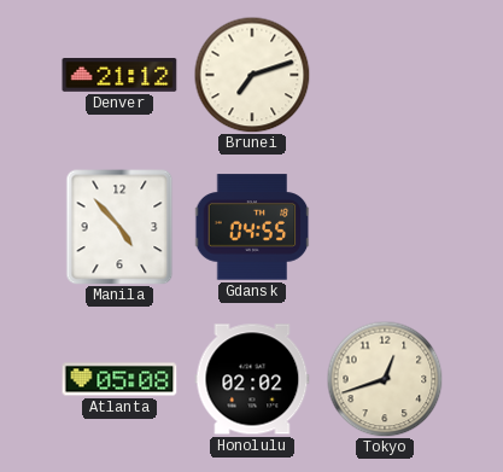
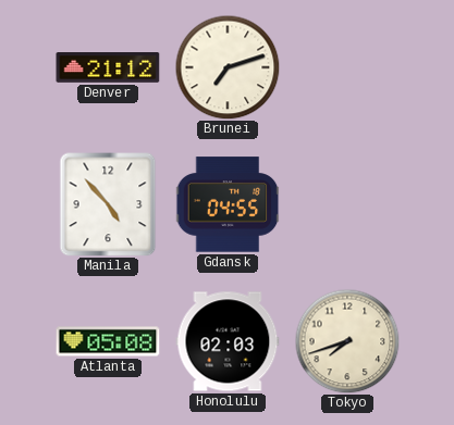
Honolulu: 02:02 -> 02:03
Tokyo: 12:42 -> 7:42
